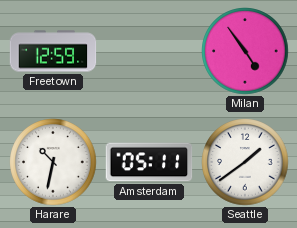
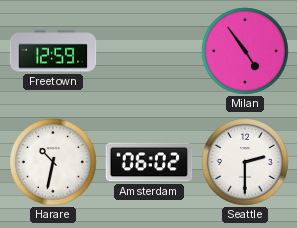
Amsterdam: 05:11 -> 06:02
Seattle: 1:39 -> 2:30
